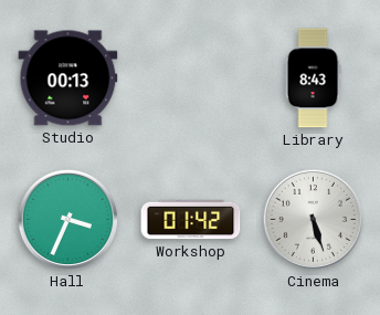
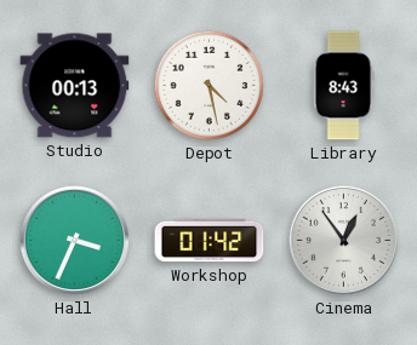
Depot: none -> 4:28
Cinema: 5:27 -> 12:54
